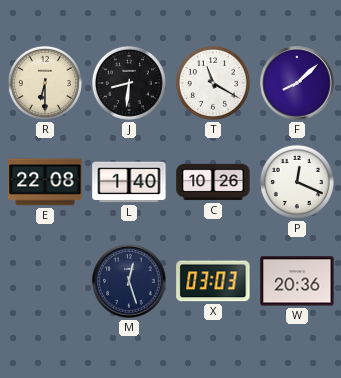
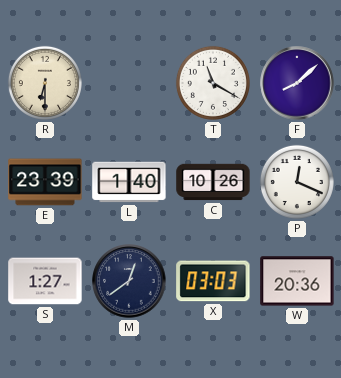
J: 8:31 -> none
E: 22:08 -> 23:39
S: none -> 1:27
M: 12:27 -> 12:39
